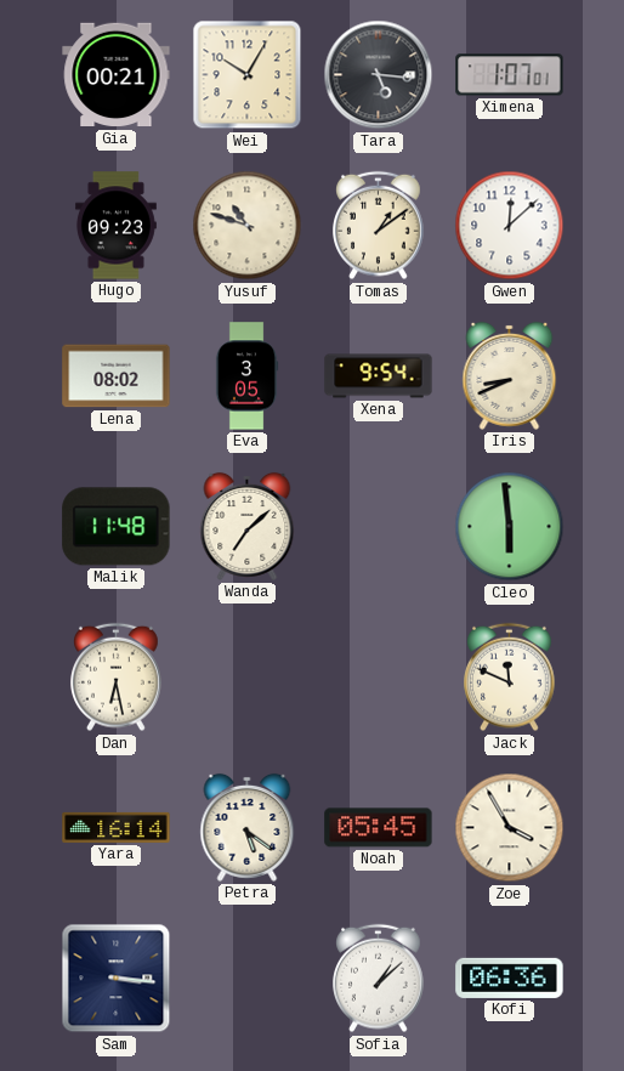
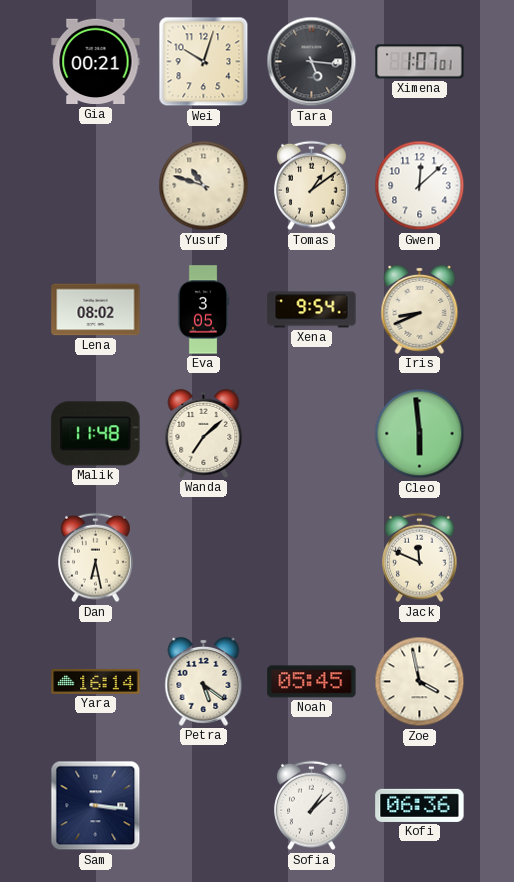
Wei: 10:05 -> 10:03
Hugo: 09:23 -> none
Zoe: 3:55 -> 3:58
